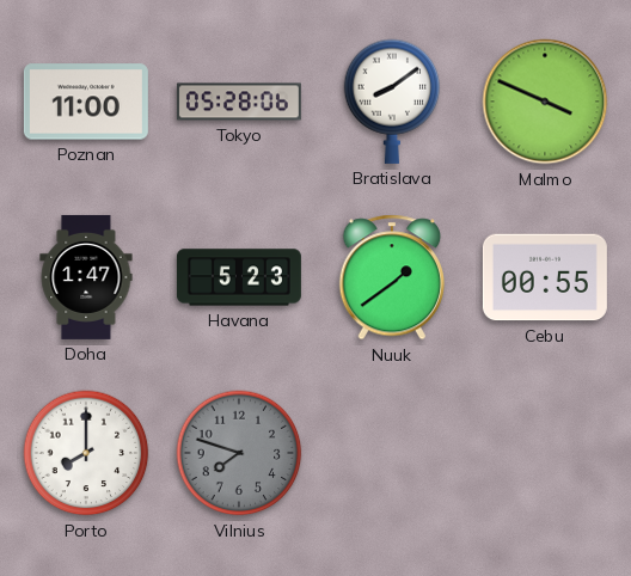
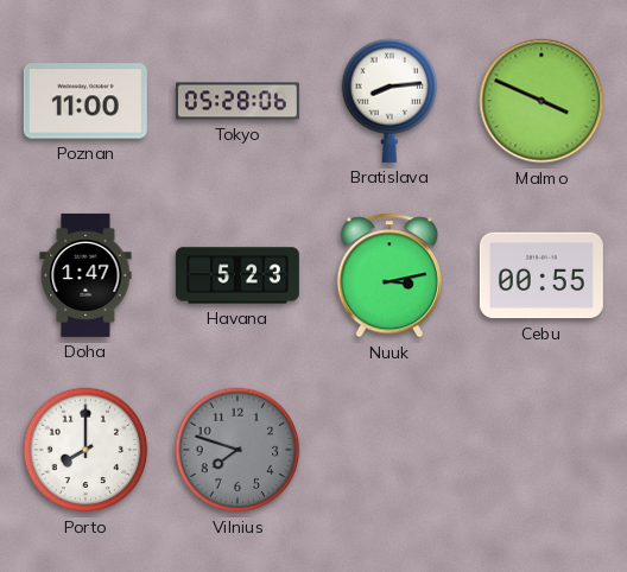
Bratislava: 8:09 -> 8:14
Nuuk: 1:39 -> 3:13
